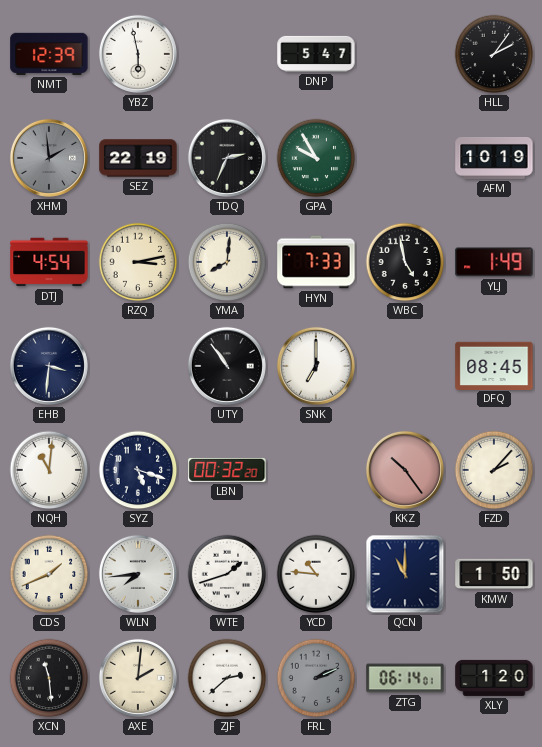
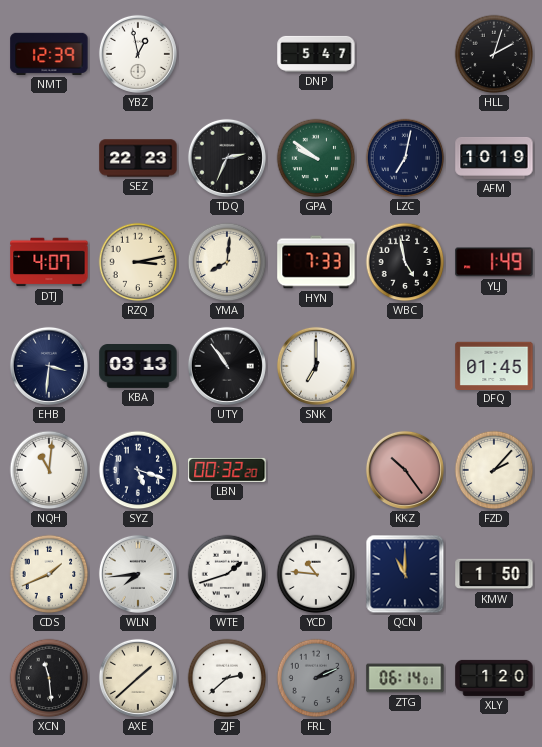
YBZ: 5:58 -> 12:58
HLL: 2:06 -> 2:03
XHM: 1:59 -> none
SEZ: 22:19 -> 22:23
GPA: 9:55 -> 9:51
LZC: none -> 7:02
DTJ: 4:54 -> 4:07
KBA: none -> 03:13
DFQ: 08:45 -> 01:45
AXE: 2:01 -> 1:38
